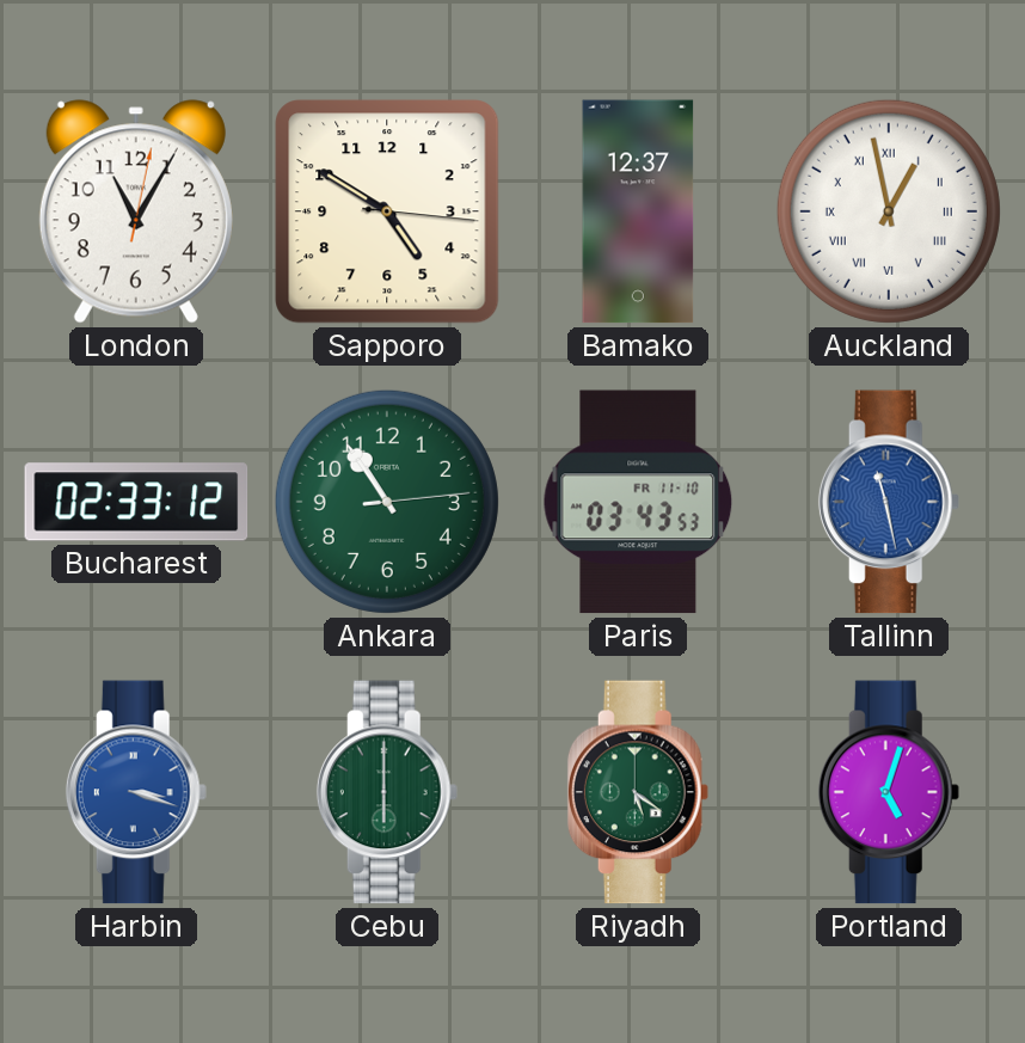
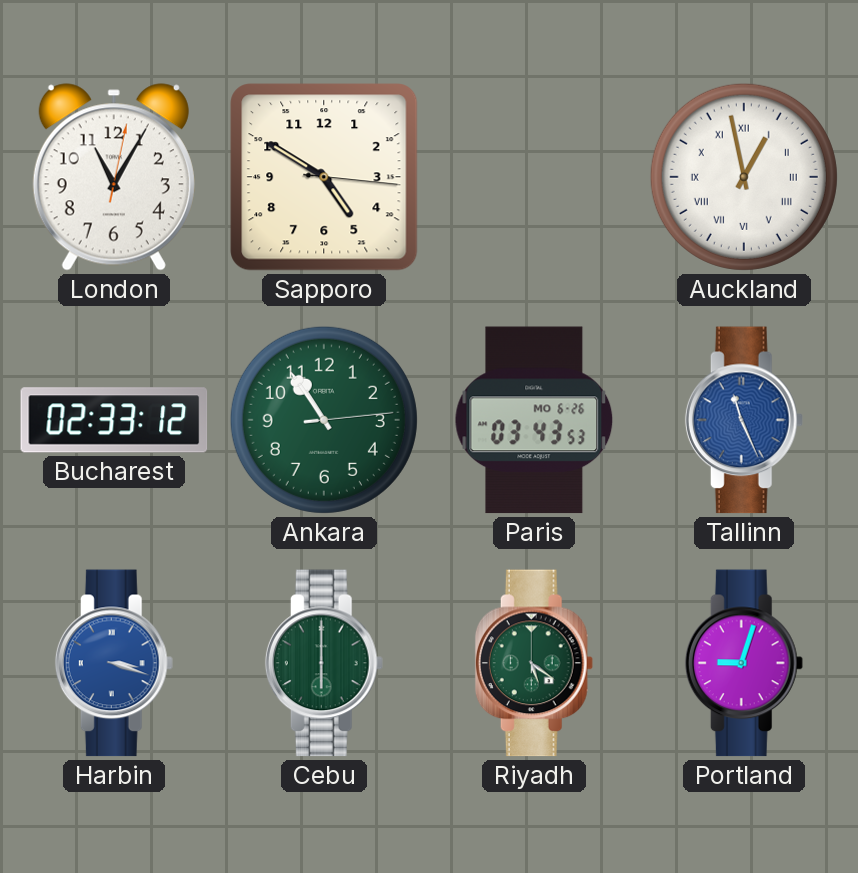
Bamako: 12:37 -> none
Paris date: FR 11-10 -> MO 6-26
Tallinn: 11:28 -> 11:26
Portland: 5:03 -> 9:03
